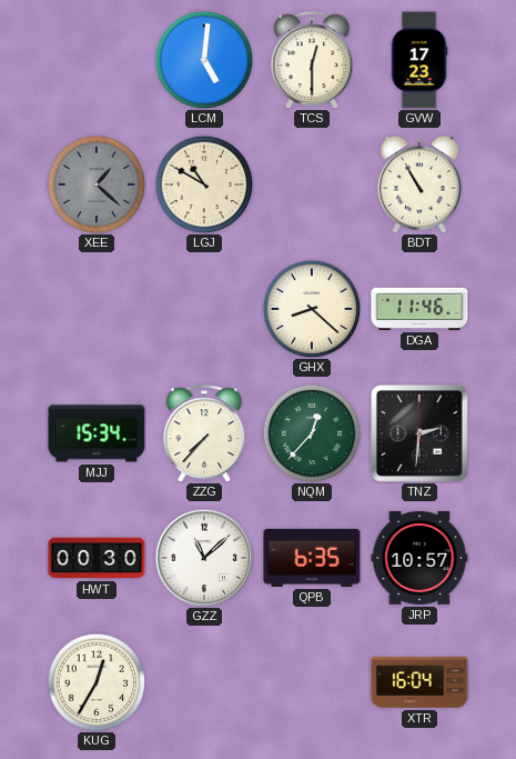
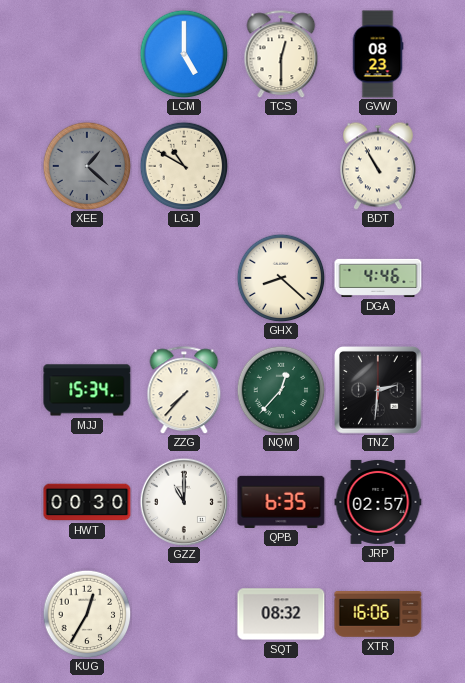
LCM: 5:01 -> 5:00
GVW: 17:23 -> 08:23
DGA: 11:46 -> 4:46
GZZ: 11:08 -> 11:00
JRP: 10:57 -> 02:57
SQT: none -> 08:32
XTR: 16:04 -> 16:06
